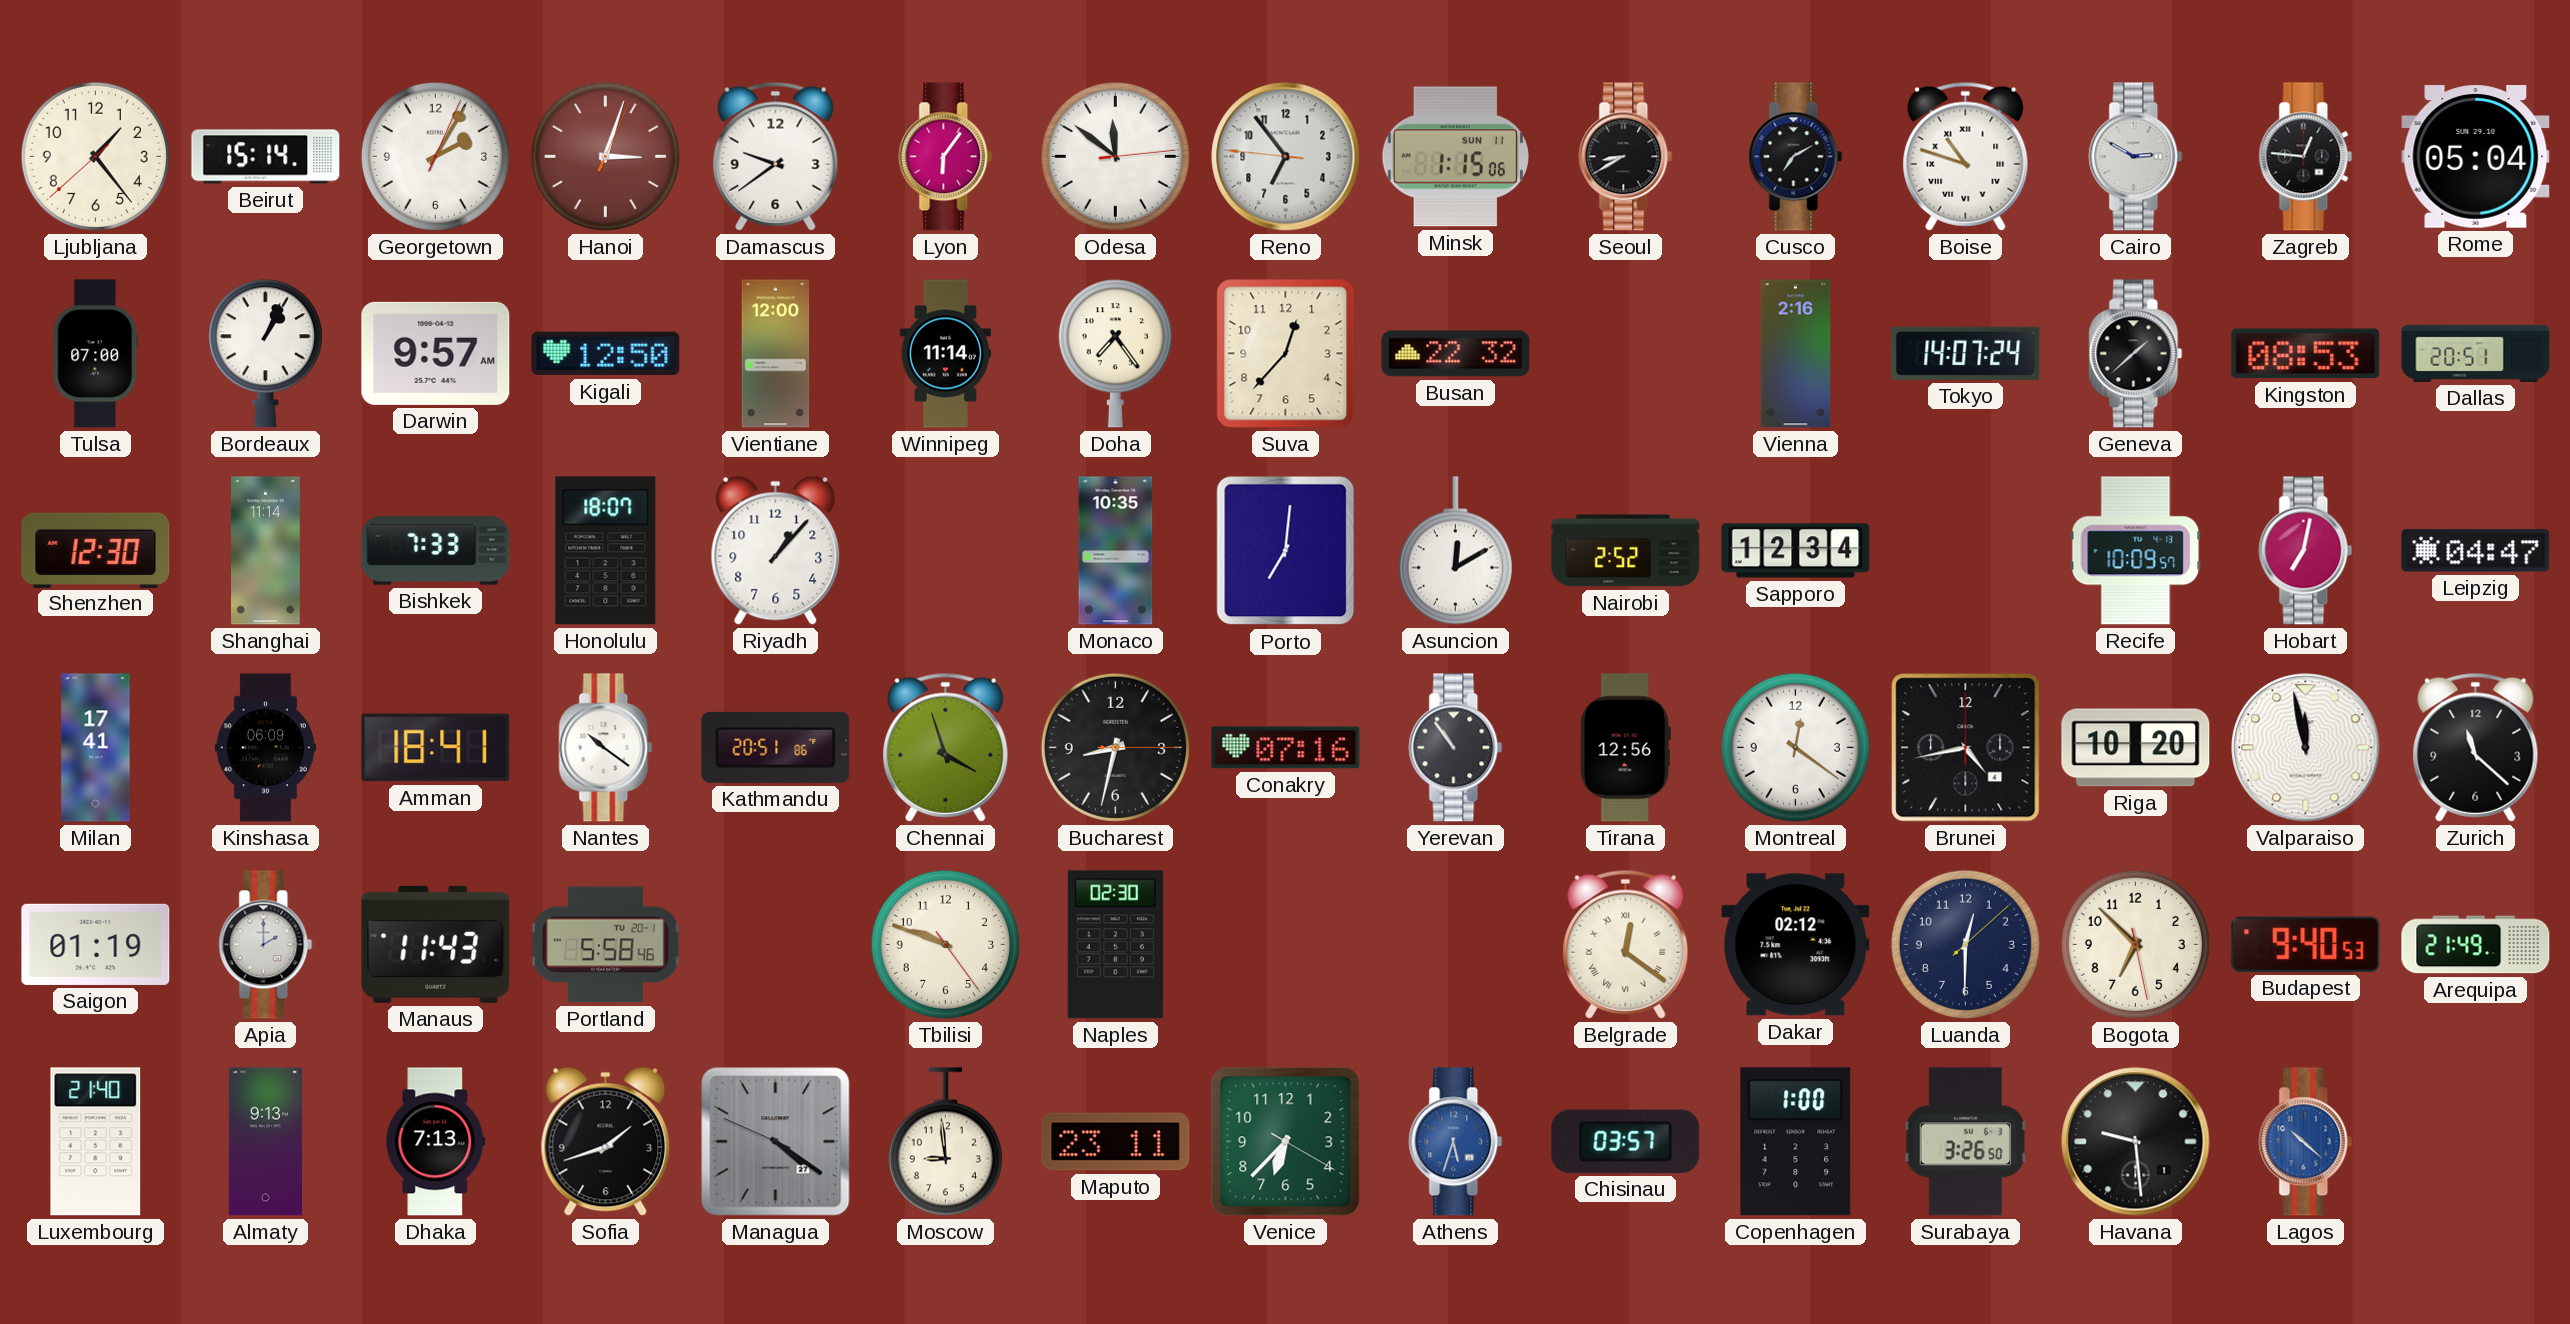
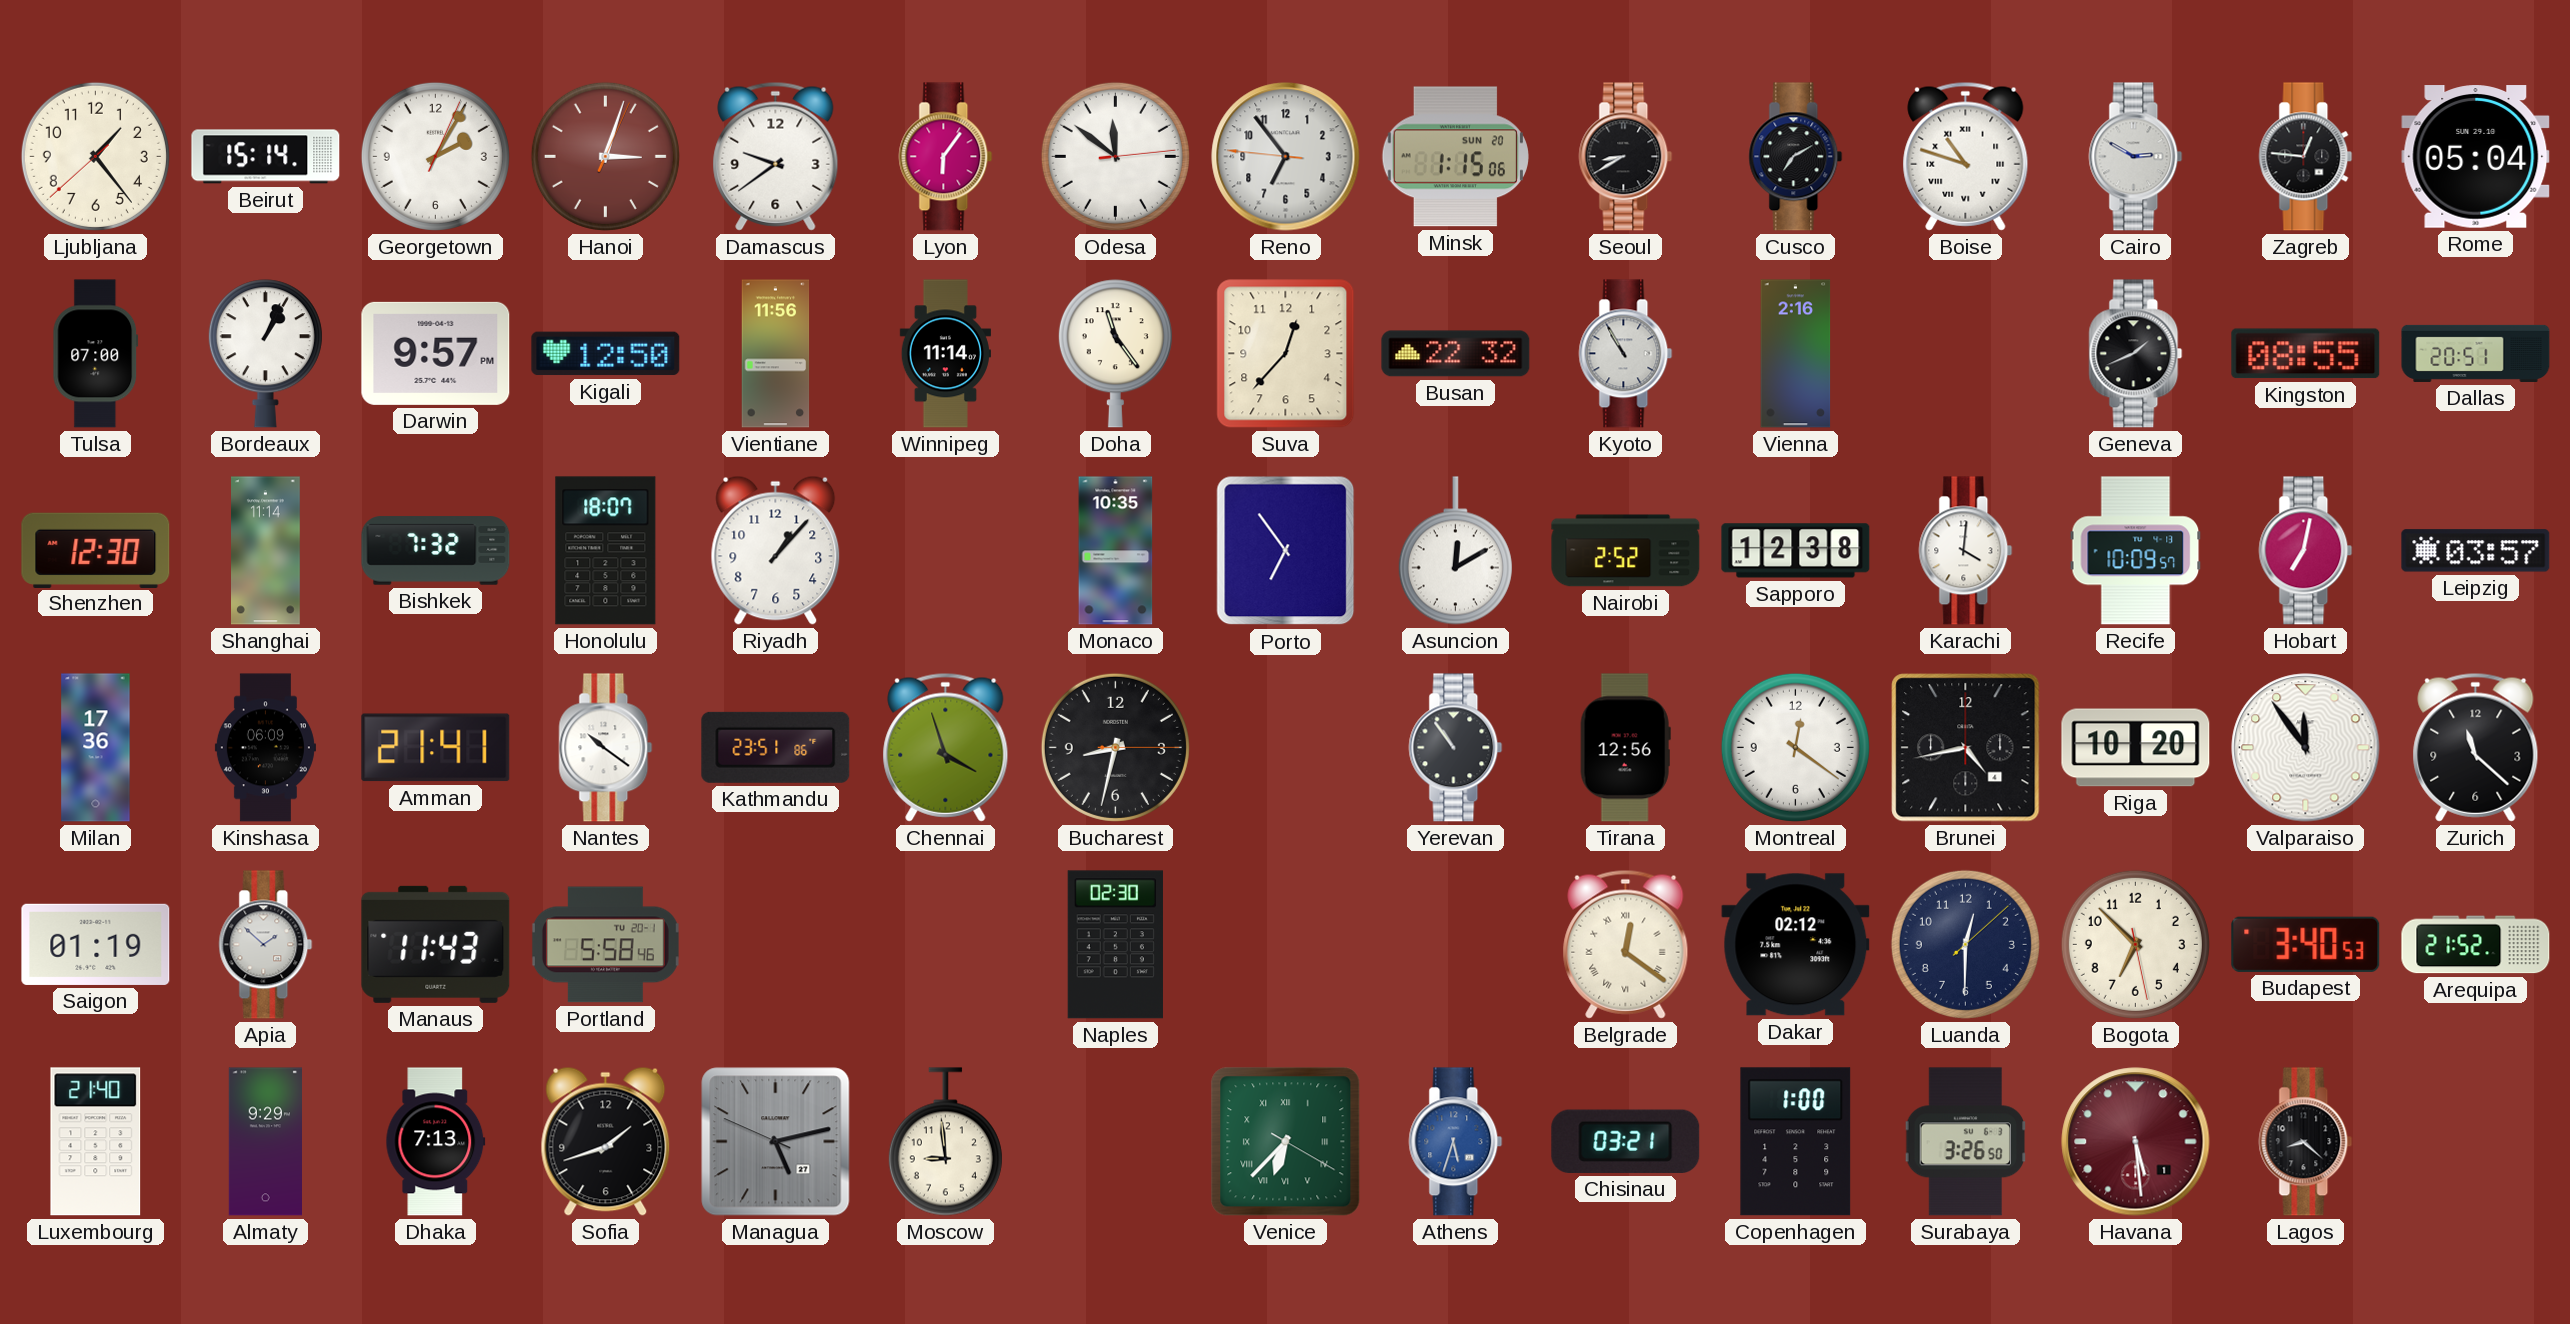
Minsk date: SUN 11 -> SUN 20
Darwin: 9:57 AM -> 9:57 PM
Vientiane: 12:00 -> 11:56
Doha: 7:24 -> 11:24
Kyoto: none -> 10:55
Tokyo: 14:07 -> none
Geneva: 1:38 -> 1:41
Kingston: 08:53 -> 08:55
Bishkek: 7:33 -> 7:32
Porto: 7:01 -> 6:54
Sapporo: 12:34 -> 12:38
Karachi: none -> 4:01
Leipzig: 04:47 -> 03:57
Milan: 17:41 -> 17:36
Amman: 18:41 -> 21:41
Kathmandu: 20:51 -> 23:51
Conakry: 07:16 -> none
Valparaiso: 11:58 -> 11:54
Apia: 2:00 -> 1:52
Tbilisi: 9:48 -> none
Budapest: 9:40 -> 3:40
Arequipa: 21:49 -> 21:52
Almaty: 9:13 -> 9:29
Managua: 4:20 -> 5:12
Maputo: 23:11 -> none
Venice numerals: Arabic -> Roman
Chisinau: 03:57 -> 03:21
Havana: 9:29 -> 5:29
Havana dial: black -> burgundy
Lagos: 10:22 -> 8:22
Lagos dial: blue -> black
